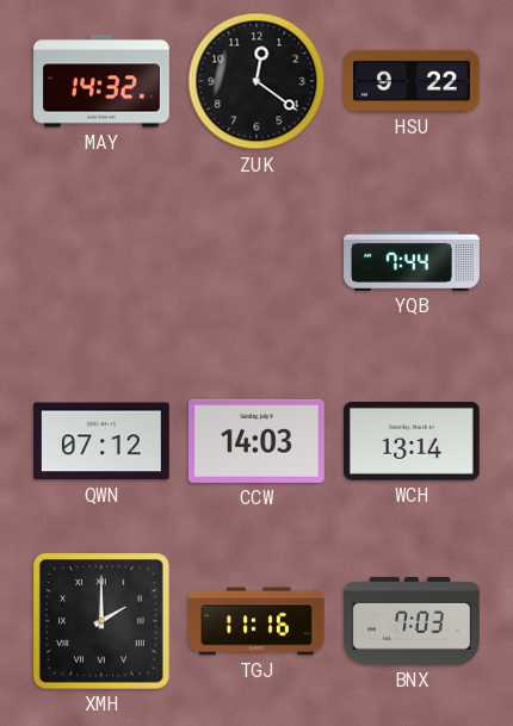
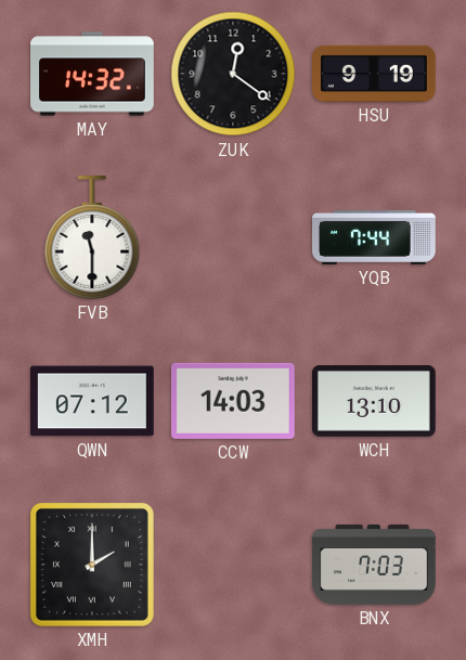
HSU: 9:22 -> 9:19
FVB: none -> 11:30
WCH: 13:14 -> 13:10
TGJ: 11:16 -> none
